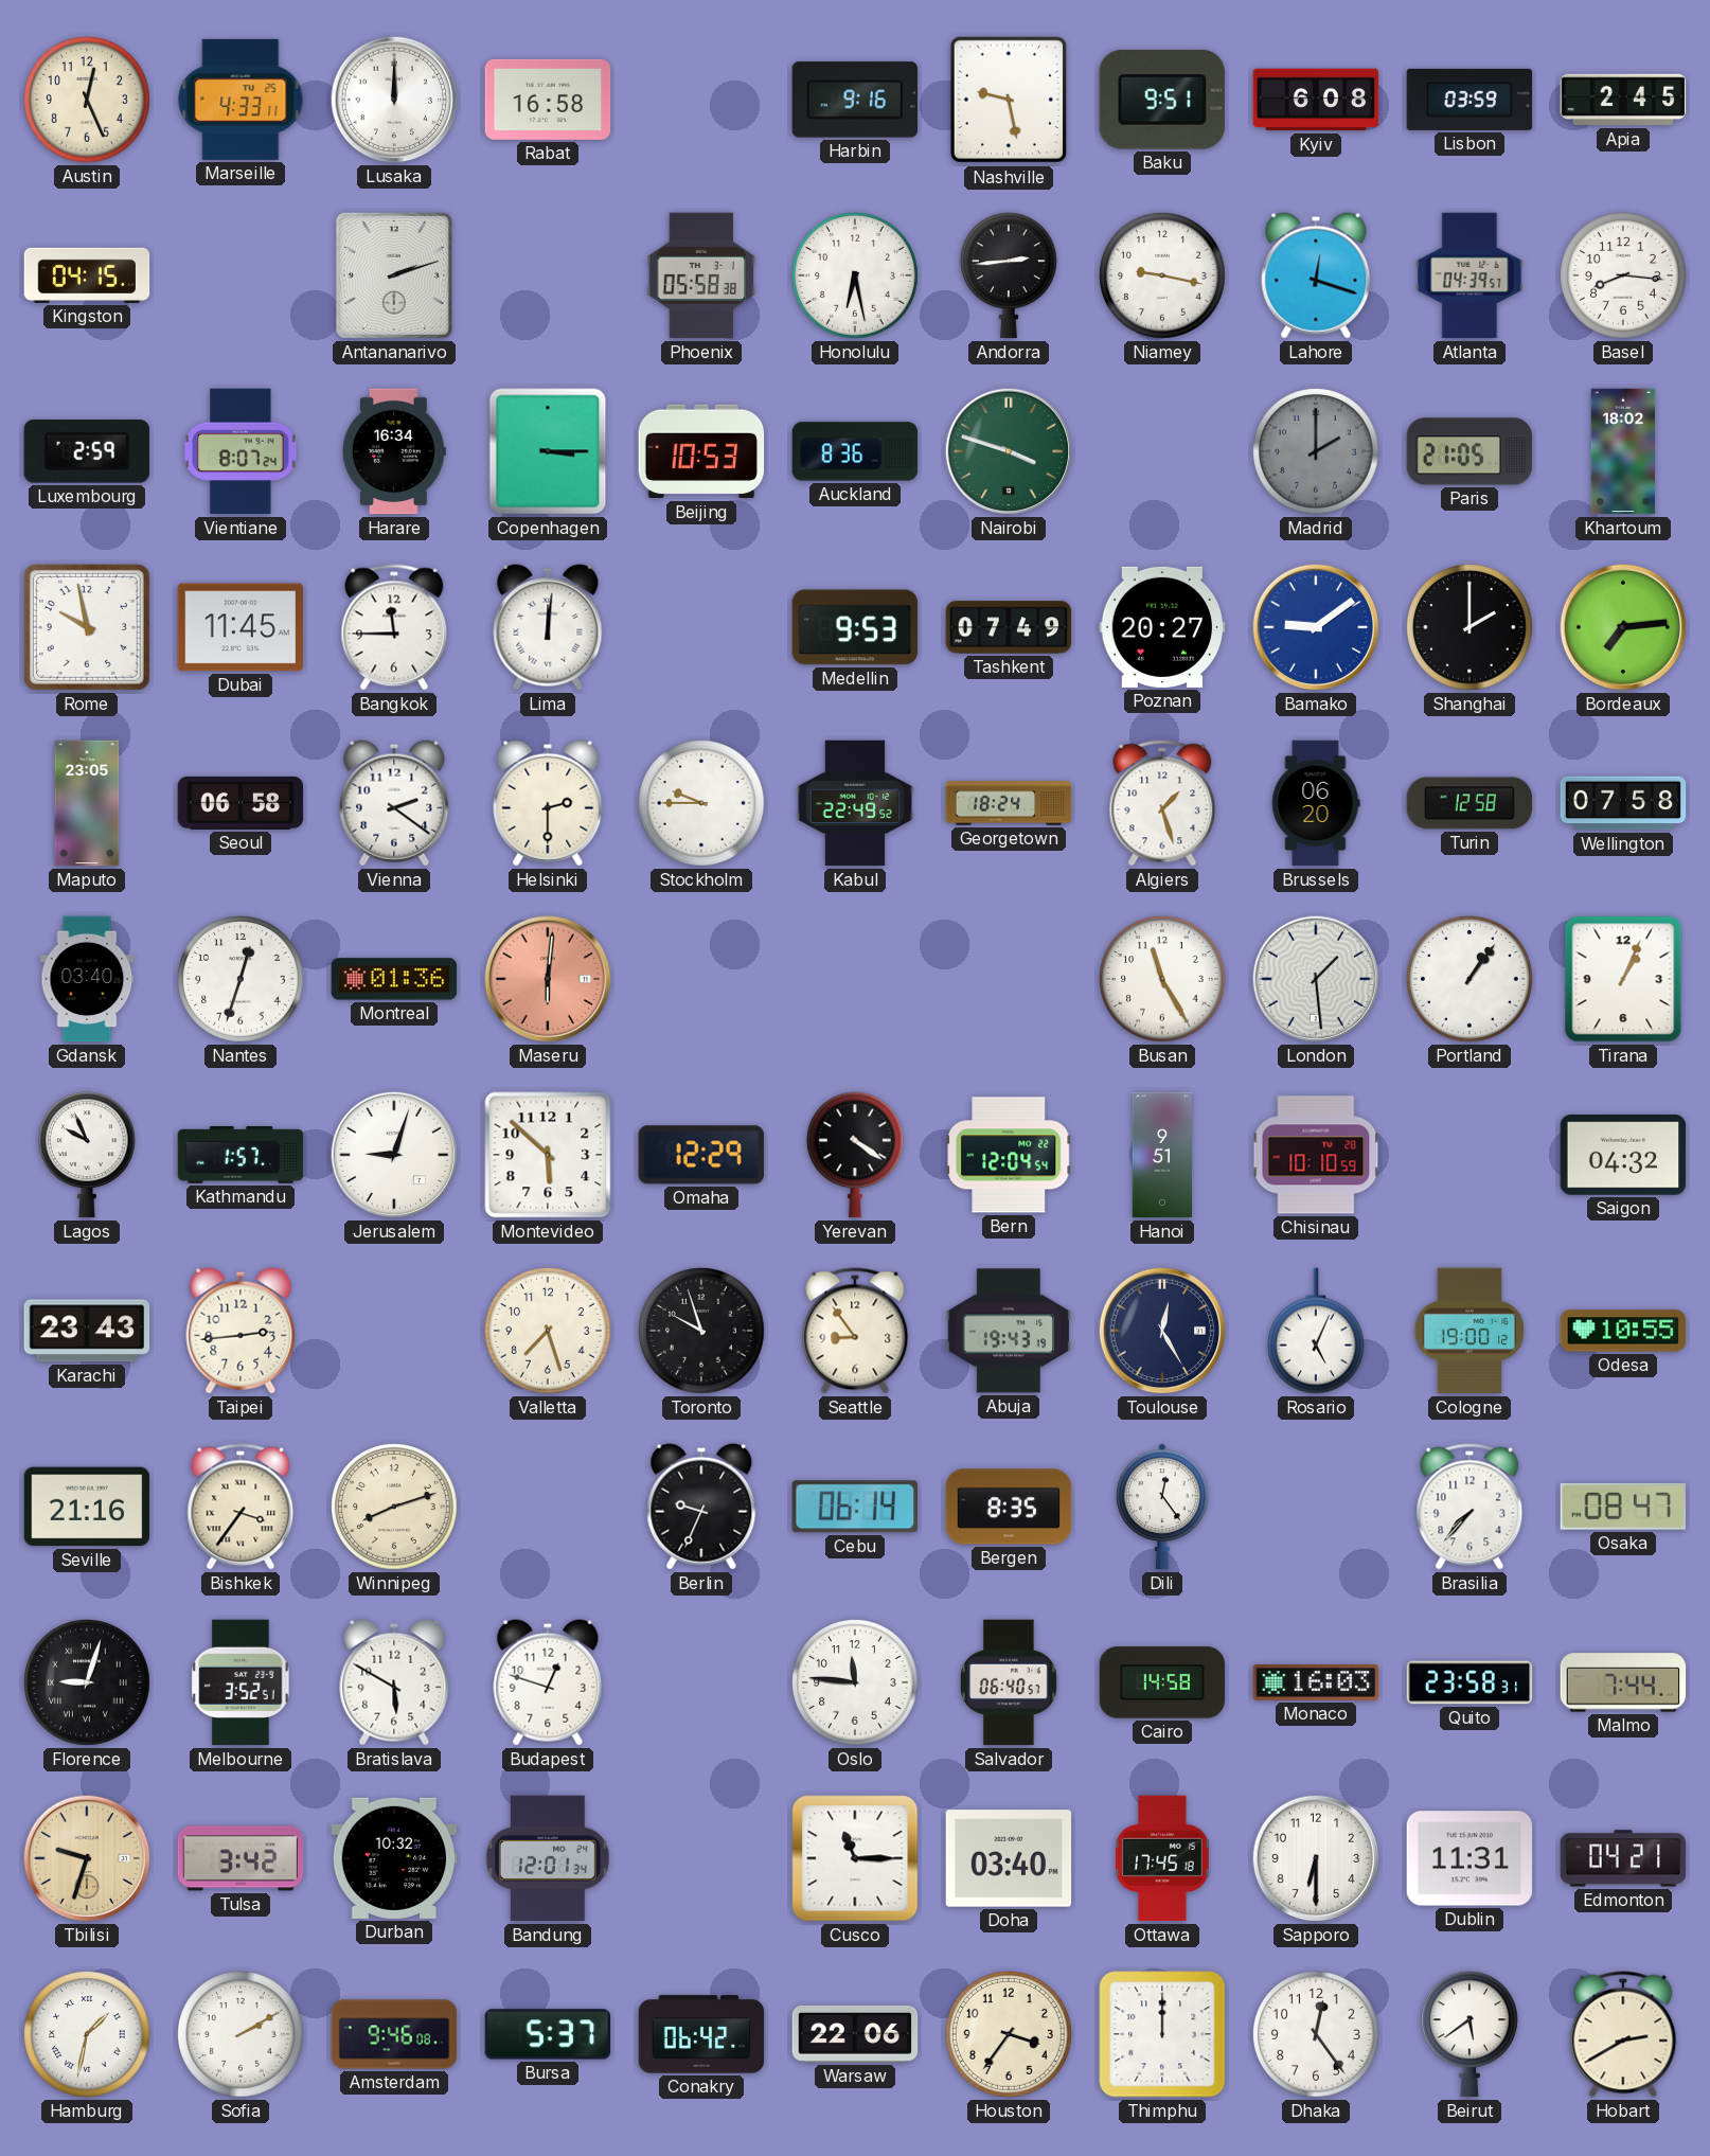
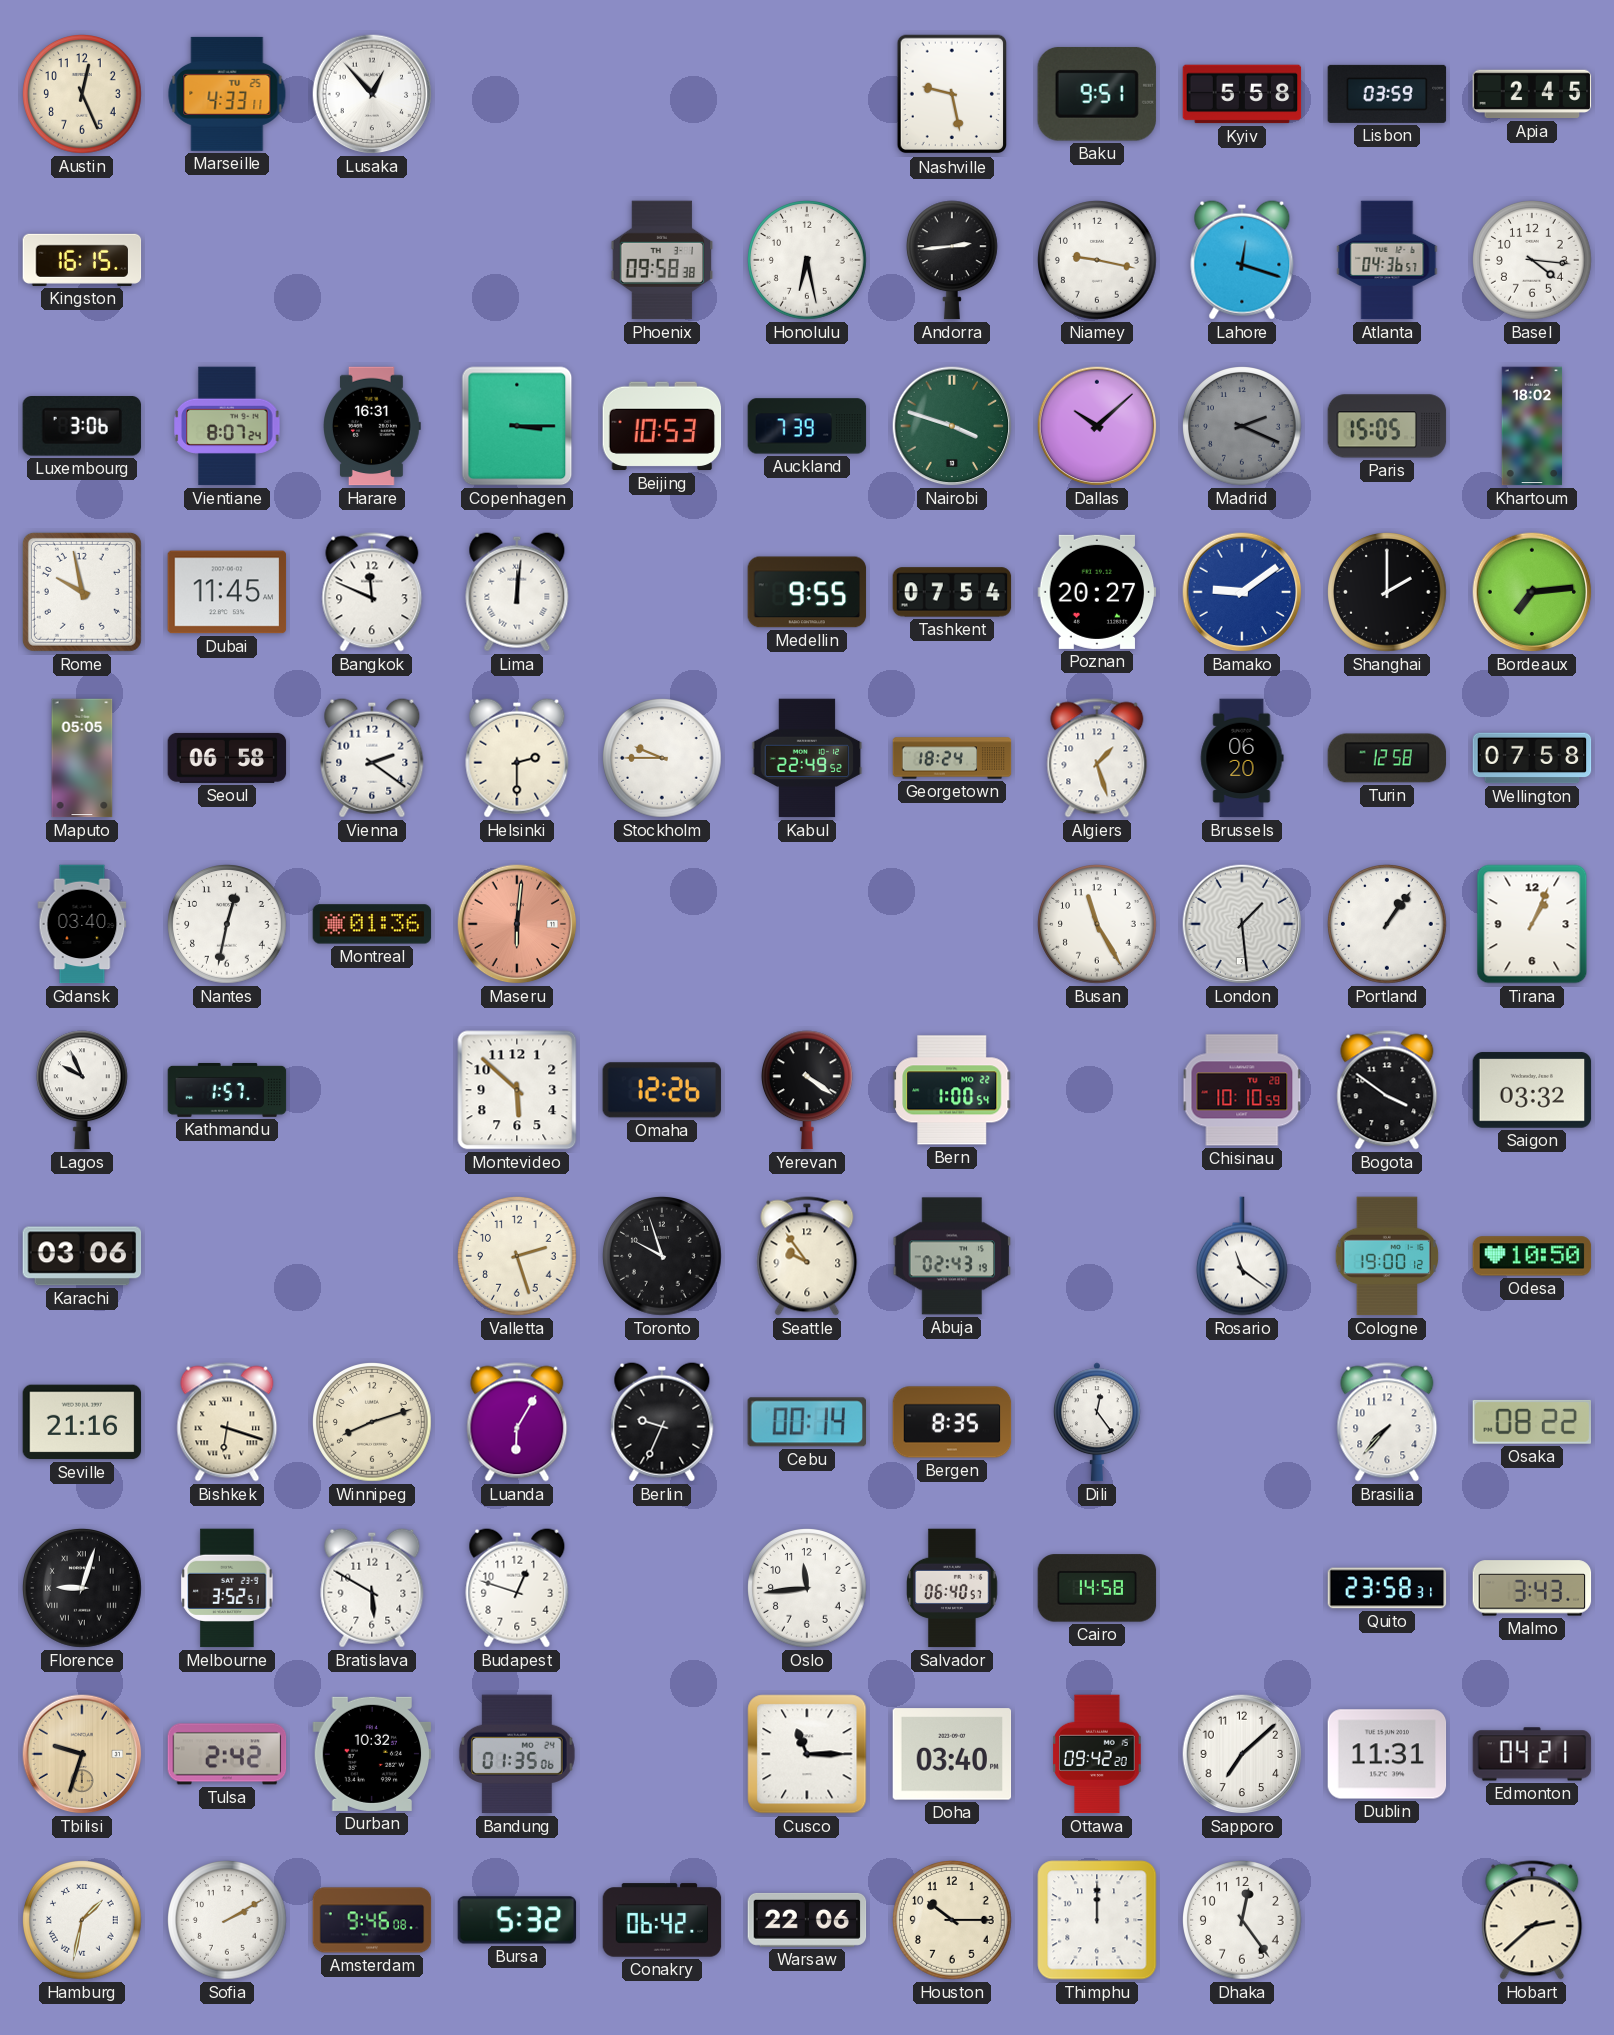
Lusaka: 12:00 -> 12:53
Rabat: 16:58 -> none
Harbin: 9:16 -> none
Kyiv: 6:08 -> 5:58
Kingston: 04:15 -> 16:15
Antananarivo: 2:12 -> none
Phoenix: 05:58 -> 09:58
Atlanta: 04:39 -> 04:36
Basel: 8:16 -> 4:16
Luxembourg: 2:59 -> 3:06
Harare: 16:34 -> 16:31
Auckland: 8:36 -> 7:39
Dallas: none -> 10:08
Madrid: 2:00 -> 2:19
Paris: 21:05 -> 15:05
Bangkok: 11:45 -> 11:49
Medellin: 9:53 -> 9:55
Tashkent: 07:49 -> 07:54
Maputo: 23:05 -> 05:05
Nantes: 12:33 -> 12:32
Jerusalem: 9:03 -> none
Omaha: 12:29 -> 12:26
Bern: 12:04 -> 1:00
Hanoi: 9:51 -> none
Bogota: none -> 3:51
Saigon: 04:32 -> 03:32
Karachi: 23:43 -> 03:06
Taipei: 2:44 -> none
Valletta: 7:27 -> 2:27
Seattle: 8:54 -> 9:54
Abuja: 19:43 -> 02:43
Toulouse: 12:25 -> none
Rosario: 5:04 -> 11:21
Odesa: 10:55 -> 10:50
Bishkek: 3:36 -> 6:18
Luanda: none -> 6:05
Cebu: 06:14 -> 00:14
Osaka: 08:47 -> 08:22
Oslo: 11:46 -> 11:44
Monaco: 16:03 -> none
Malmo: 7:44 -> 3:43
Tulsa: 3:42 -> 2:42
Bandung: 12:01 -> 01:35
Ottawa: 17:45 -> 09:42
Sapporo: 6:30 -> 7:08
Bursa: 5:37 -> 5:32
Houston: 3:36 -> 10:15
Beirut: 5:39 -> none
Hobart: 2:40 -> 2:38
